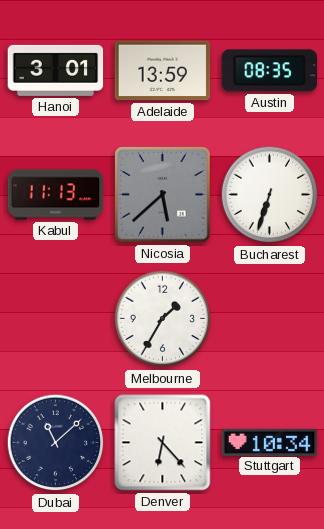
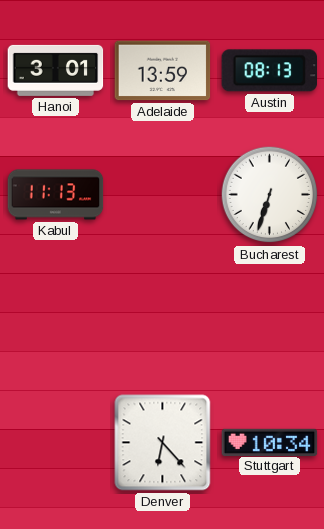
Austin: 08:35 -> 08:13
Nicosia: 5:38 -> none
Melbourne: 1:35 -> none
Dubai: 11:08 -> none
